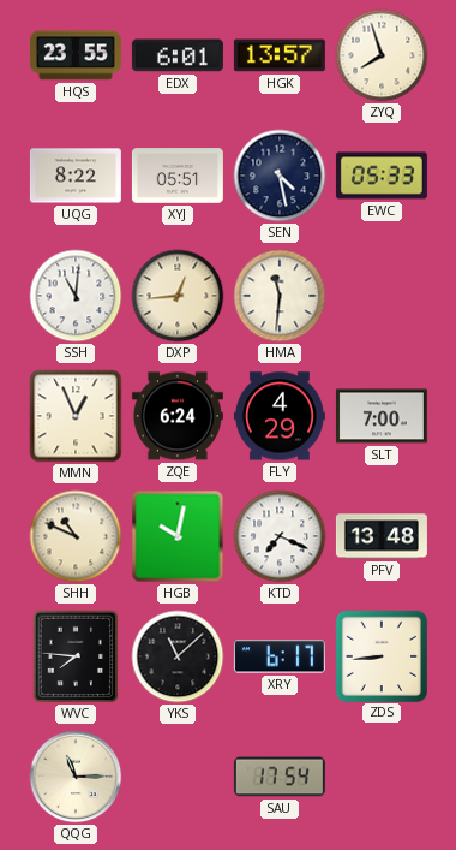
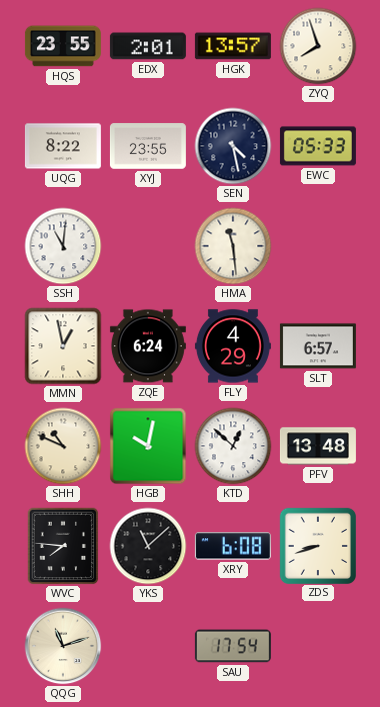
EDX: 6:01 -> 2:01
XYJ: 05:51 -> 23:55
DXP: 12:44 -> none
HMA: 11:31 -> 11:29
MMN: 12:56 -> 12:58
SLT: 7:00 -> 6:57
KTD: 7:19 -> 12:52
XRY: 6:17 -> 6:08
ZDS: 8:44 -> 8:42
QQG: 11:15 -> 11:12
